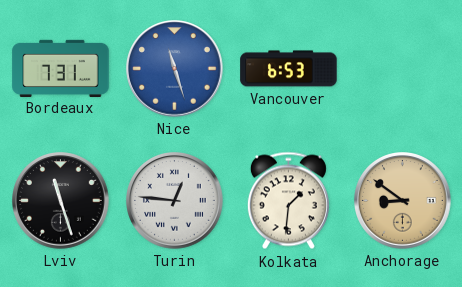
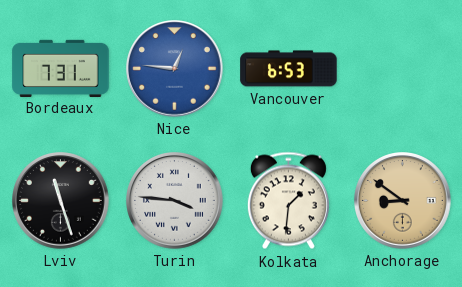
Nice: 11:27 -> 12:46
Turin: 12:46 -> 3:46
